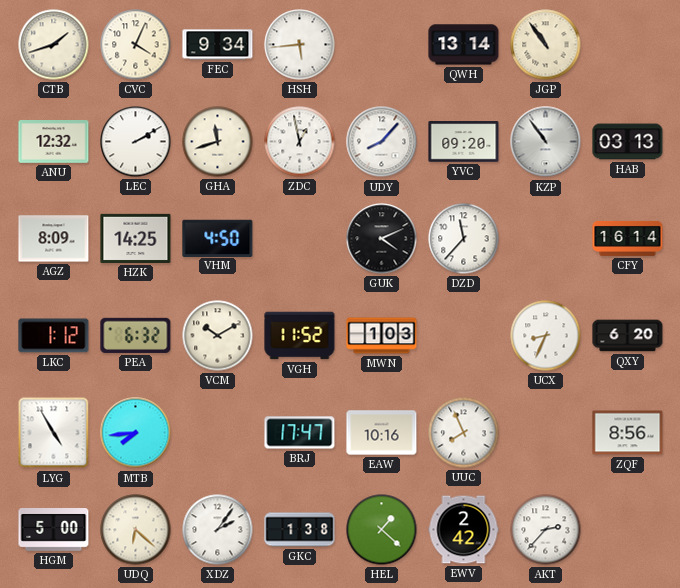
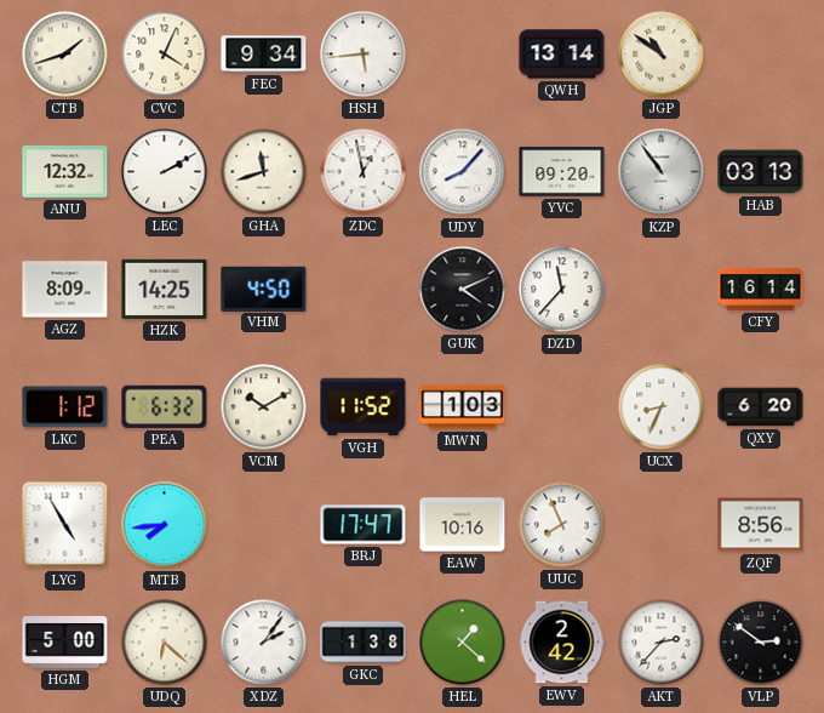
JGP: 10:54 -> 10:51
VLP: none -> 2:51
